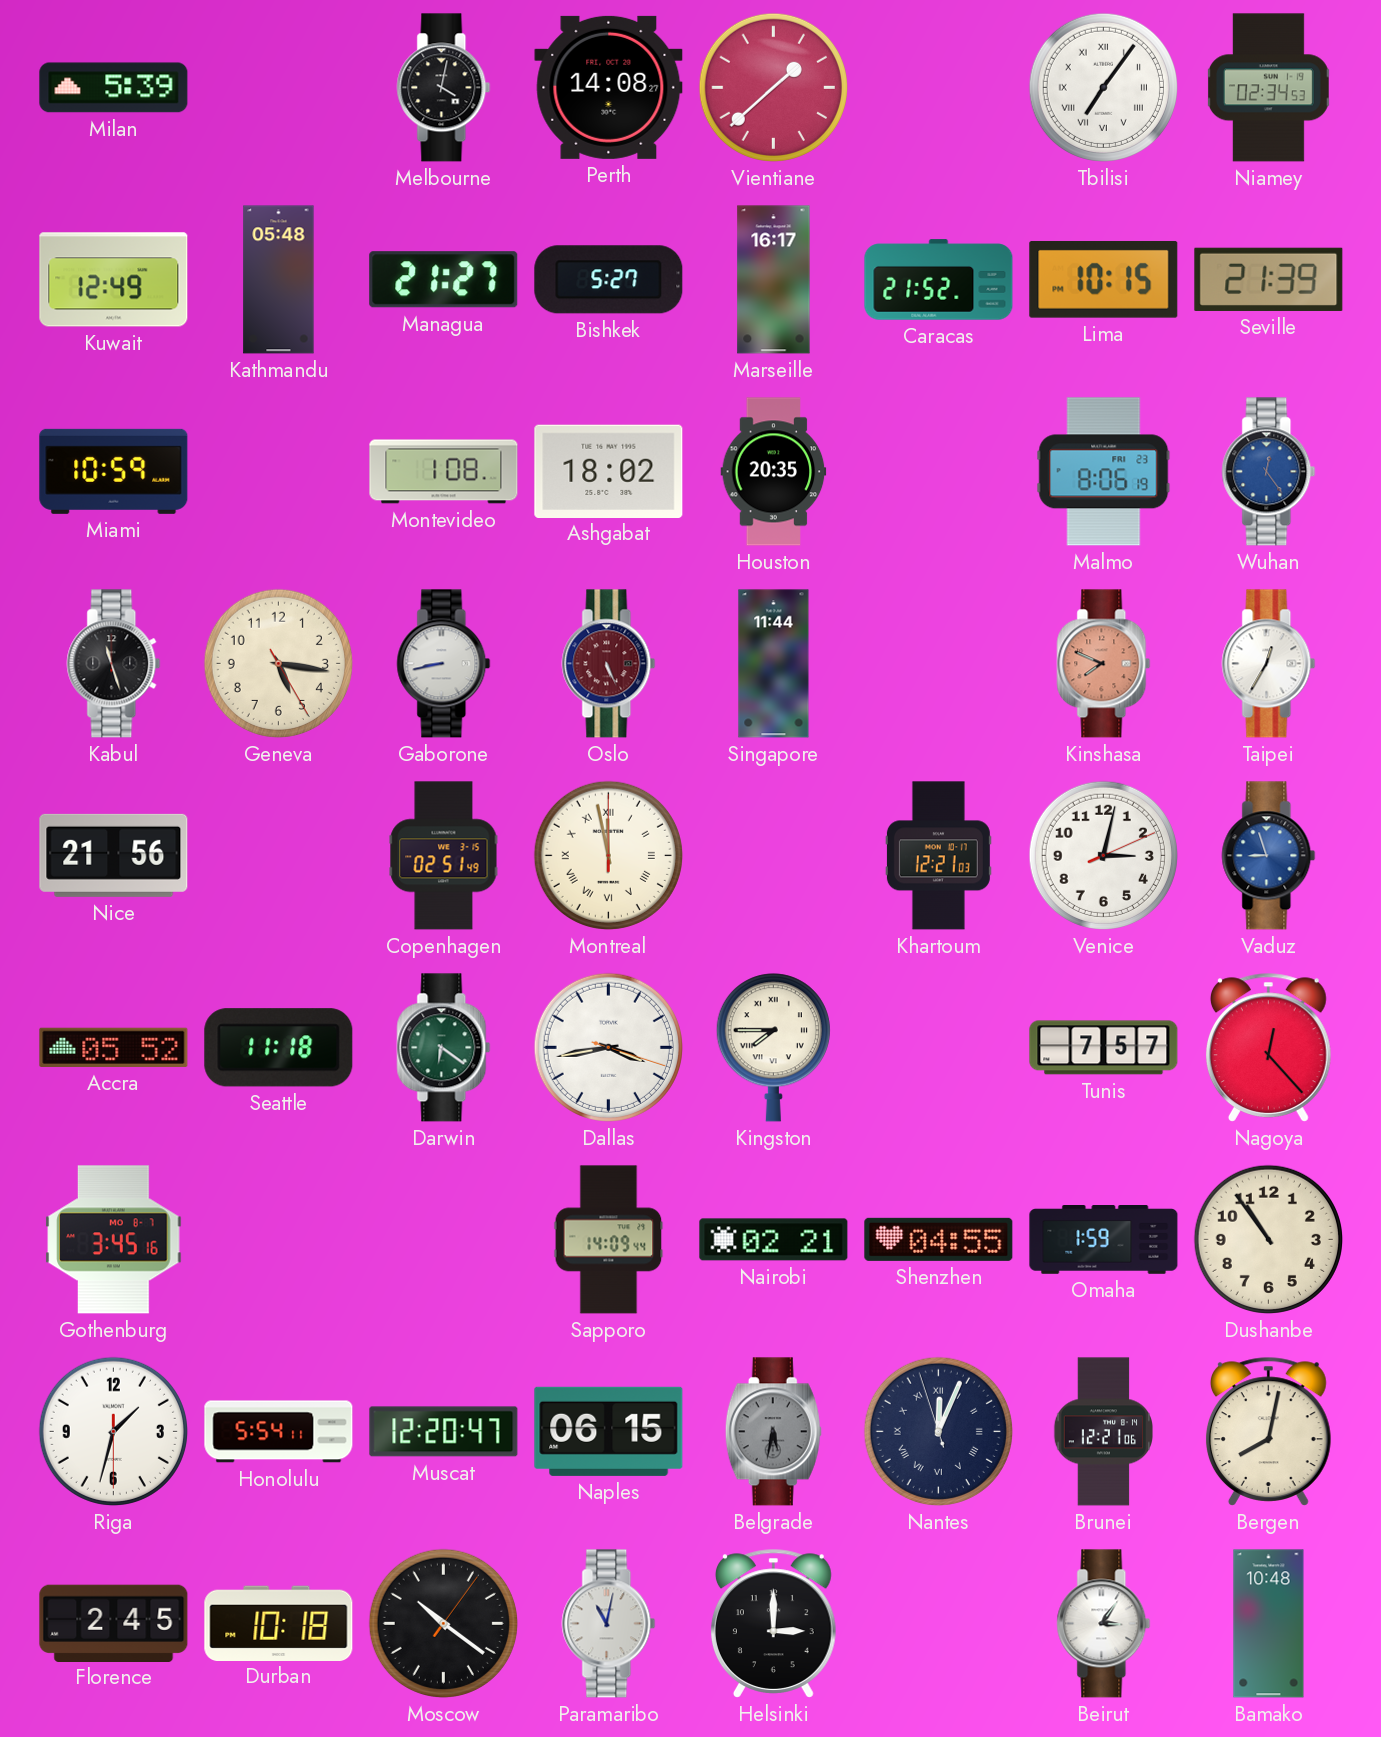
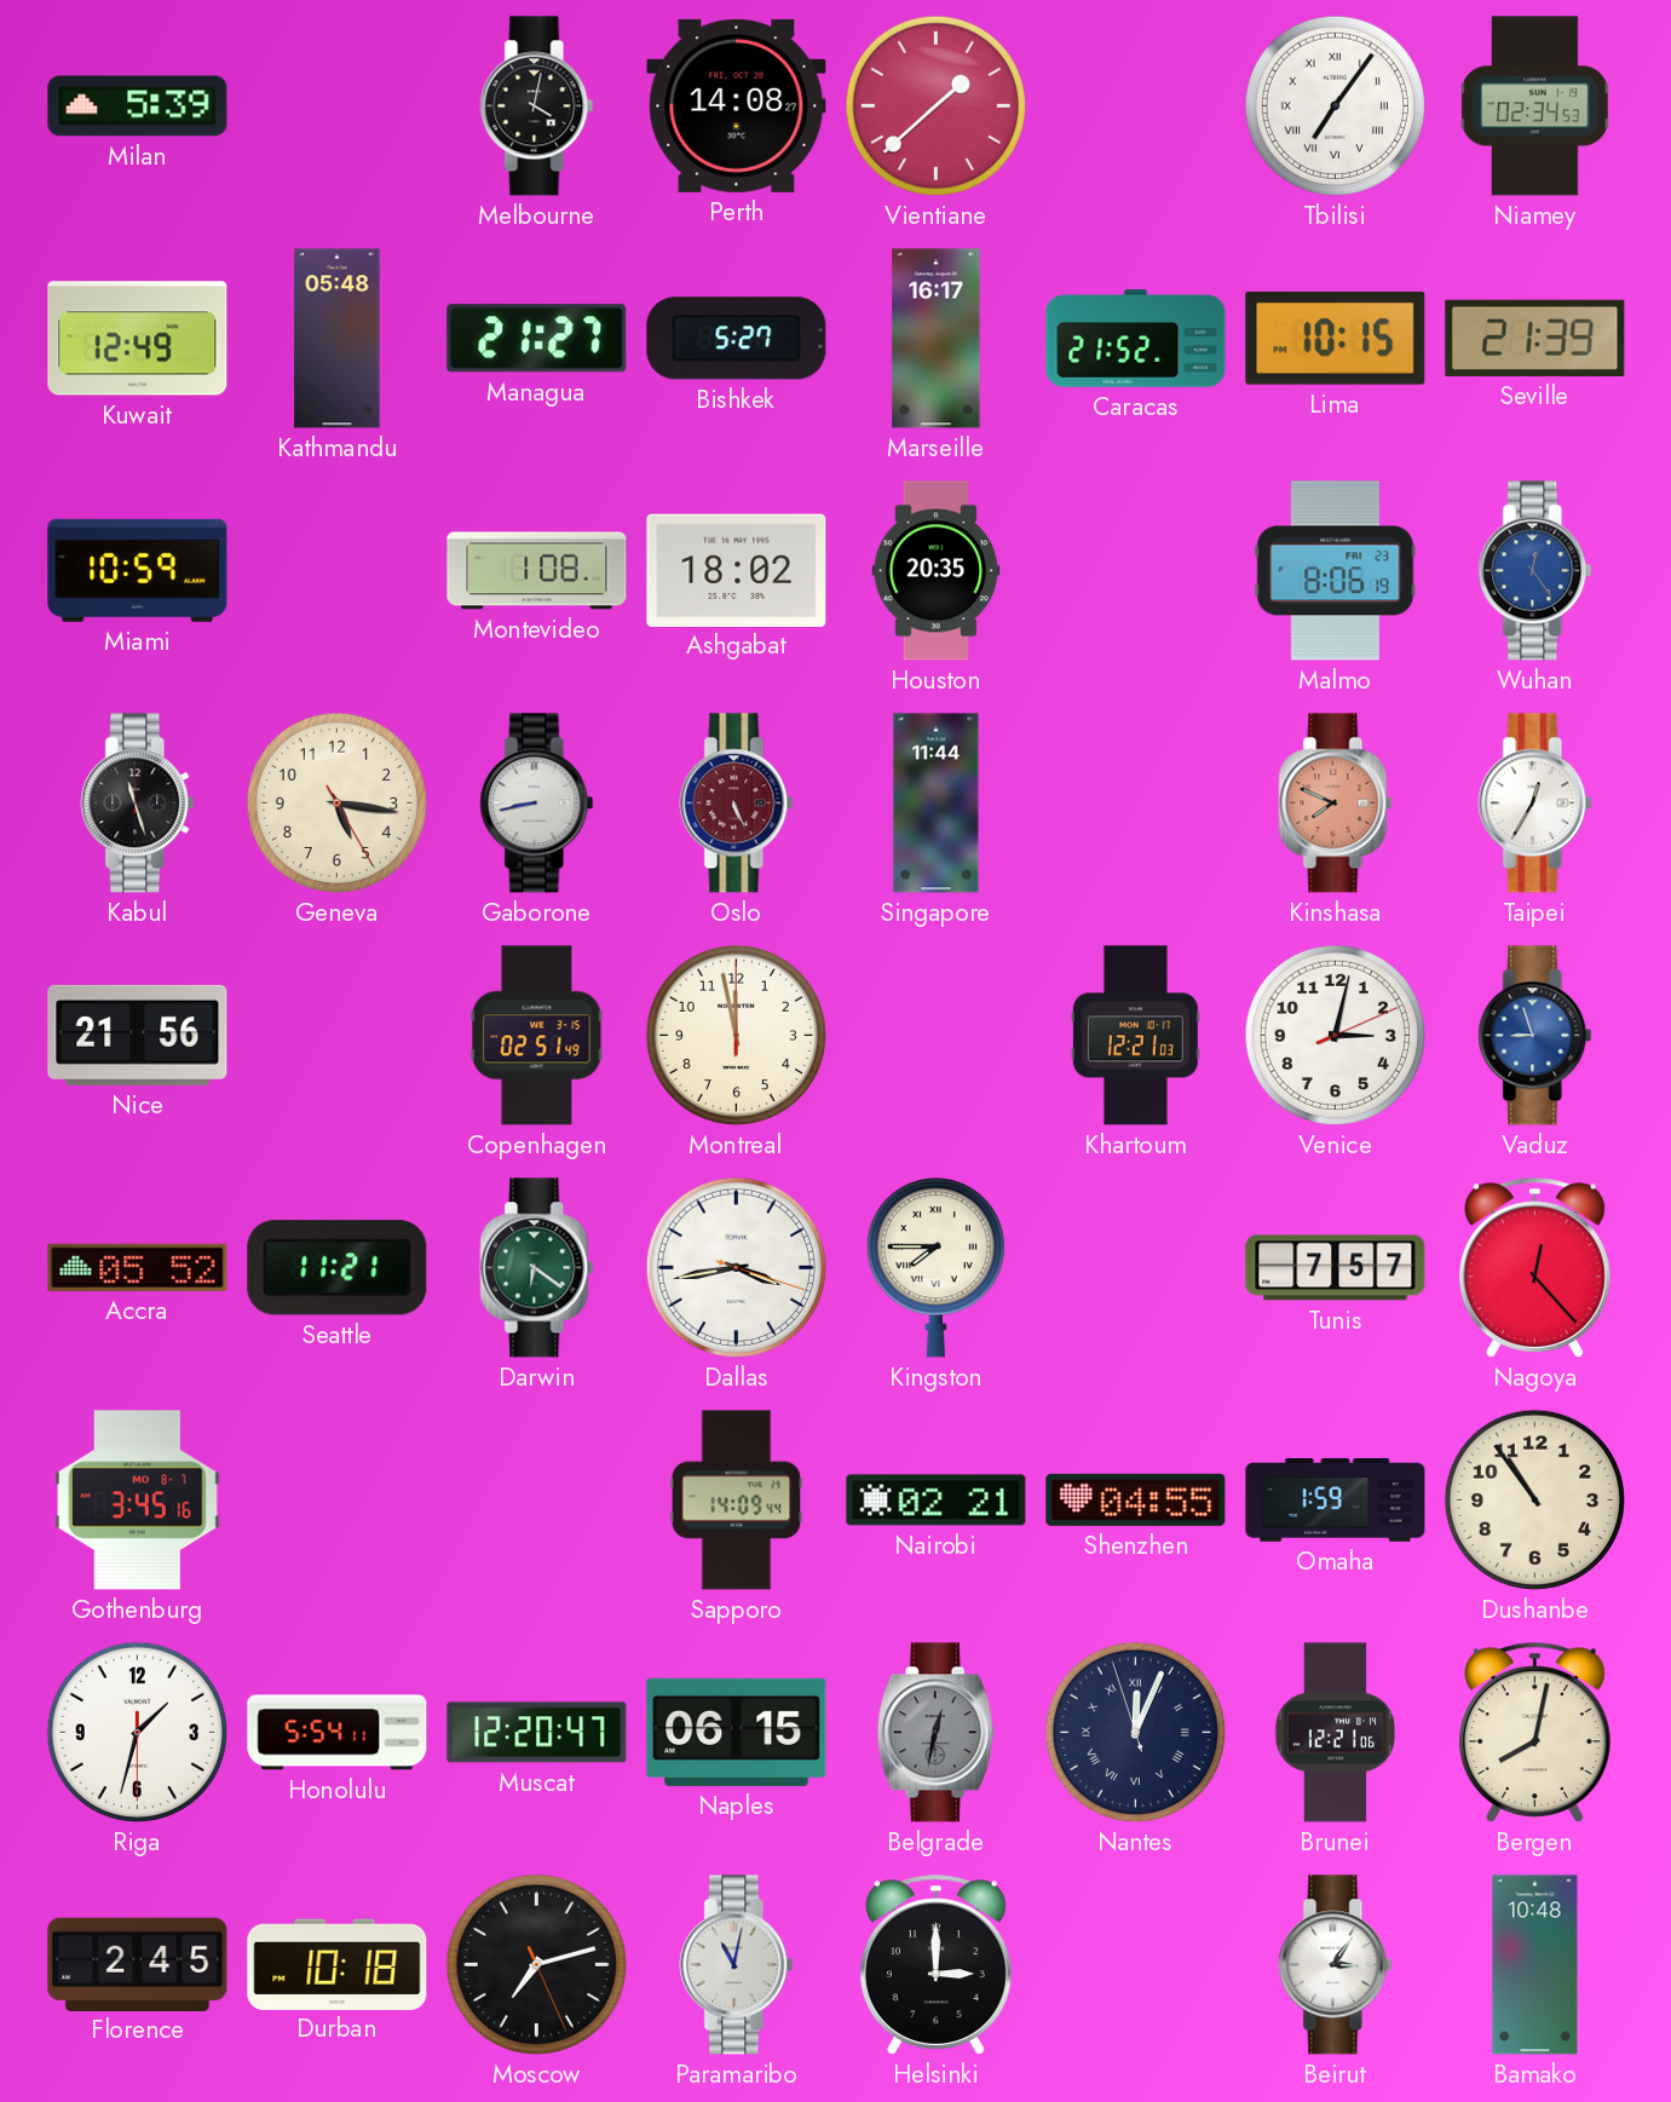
Montreal numerals: Roman -> Arabic
Seattle: 11:18 -> 11:21
Belgrade: 5:32 -> 12:32
Moscow: 10:21 -> 7:12
